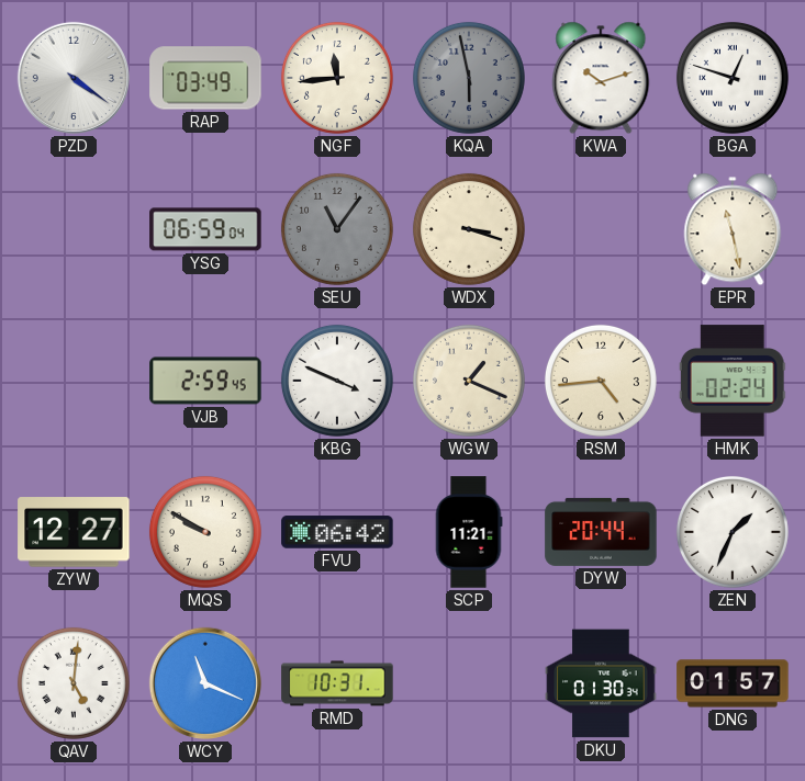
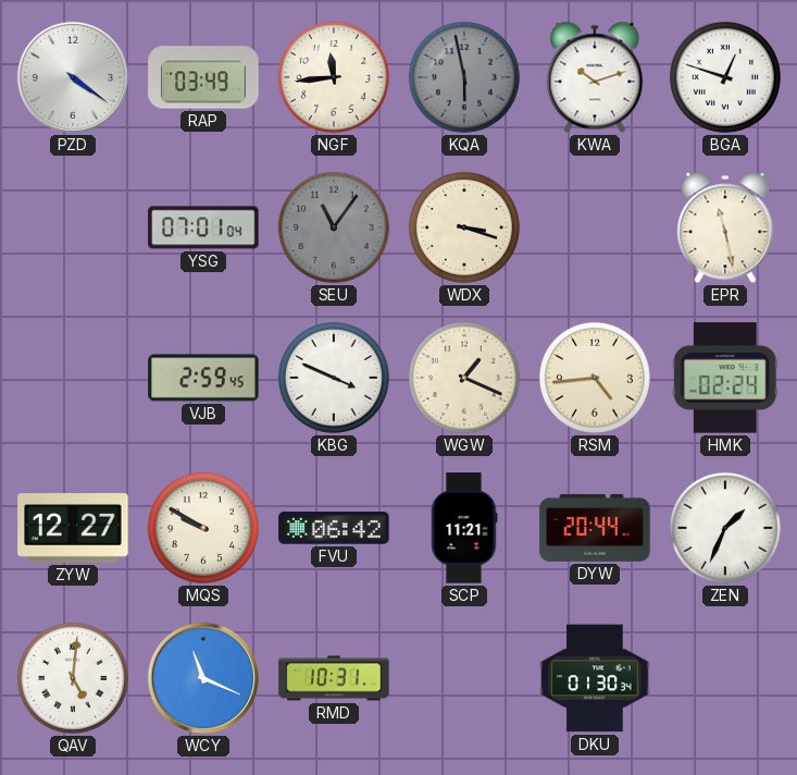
YSG: 06:59 -> 07:01
DNG: 01:57 -> none
